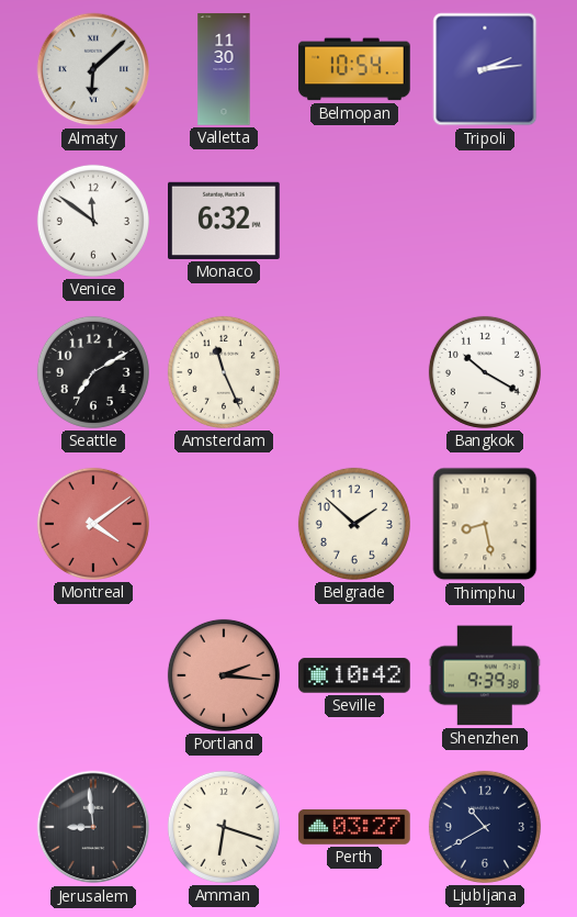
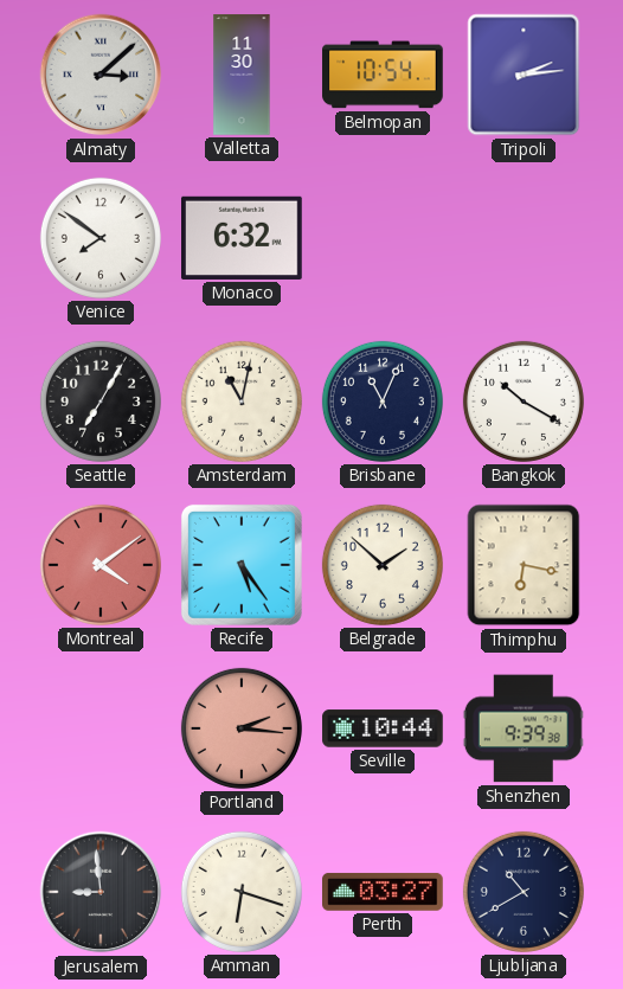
Almaty: 6:08 -> 3:08
Venice: 11:51 -> 7:51
Seattle: 7:10 -> 7:05
Amsterdam: 11:26 -> 11:02
Brisbane: none -> 11:04
Recife: none -> 5:24
Thimphu: 8:28 -> 6:17
Seville: 10:42 -> 10:44
